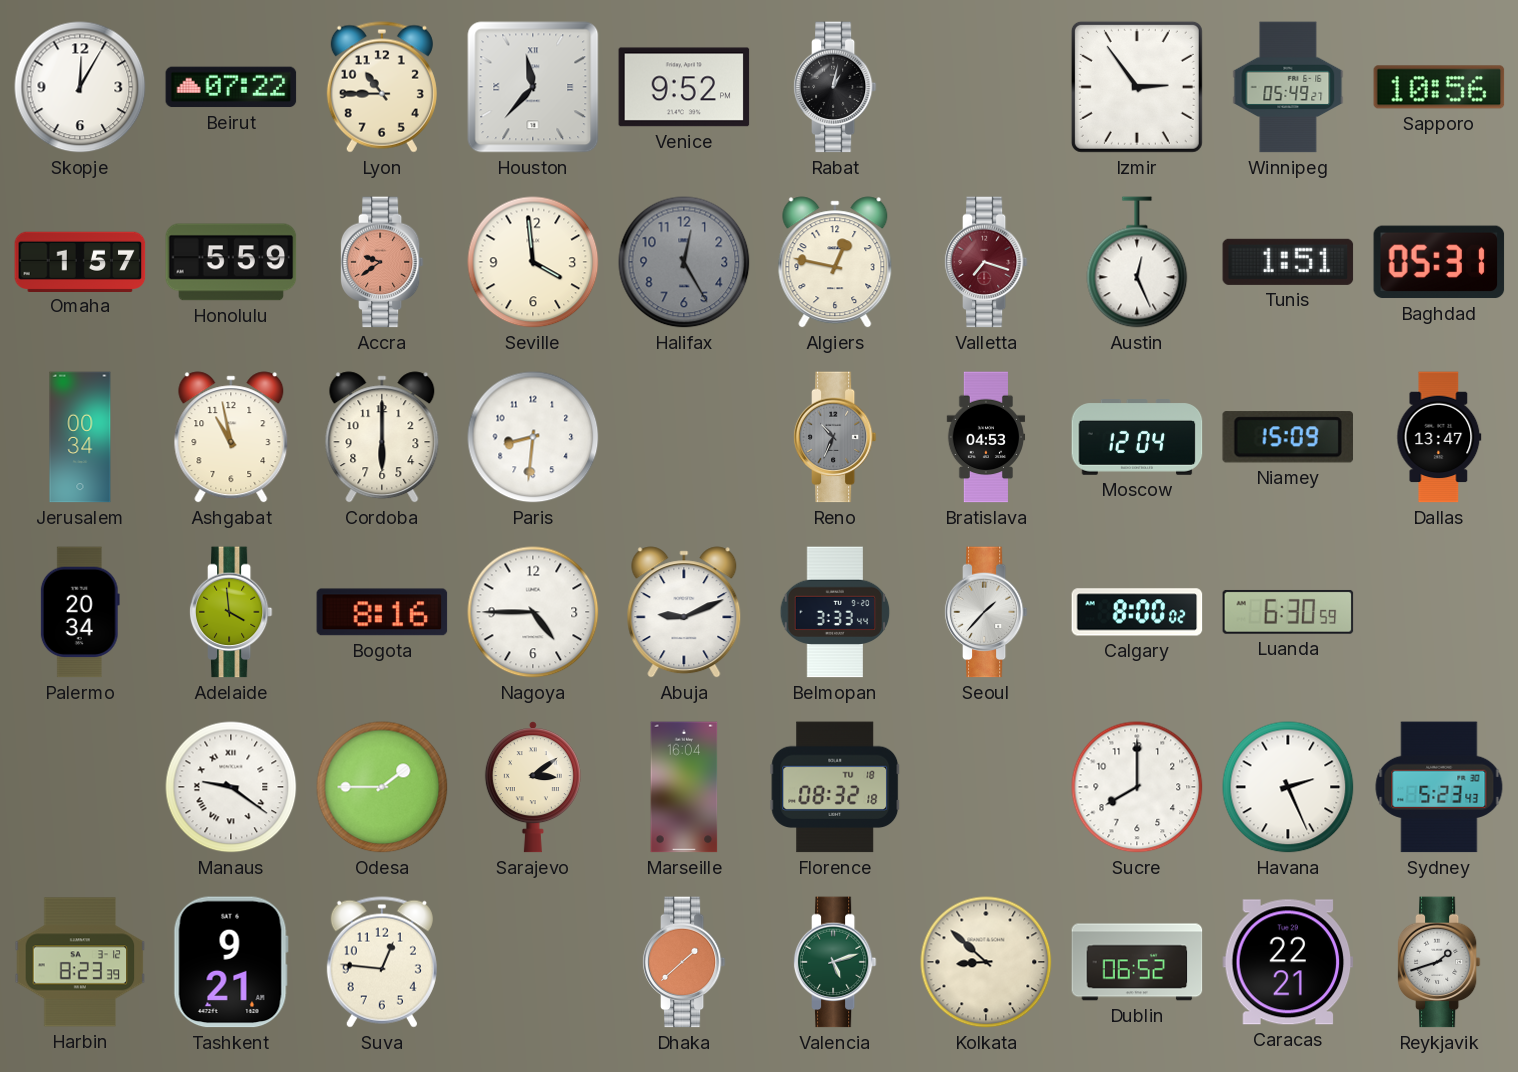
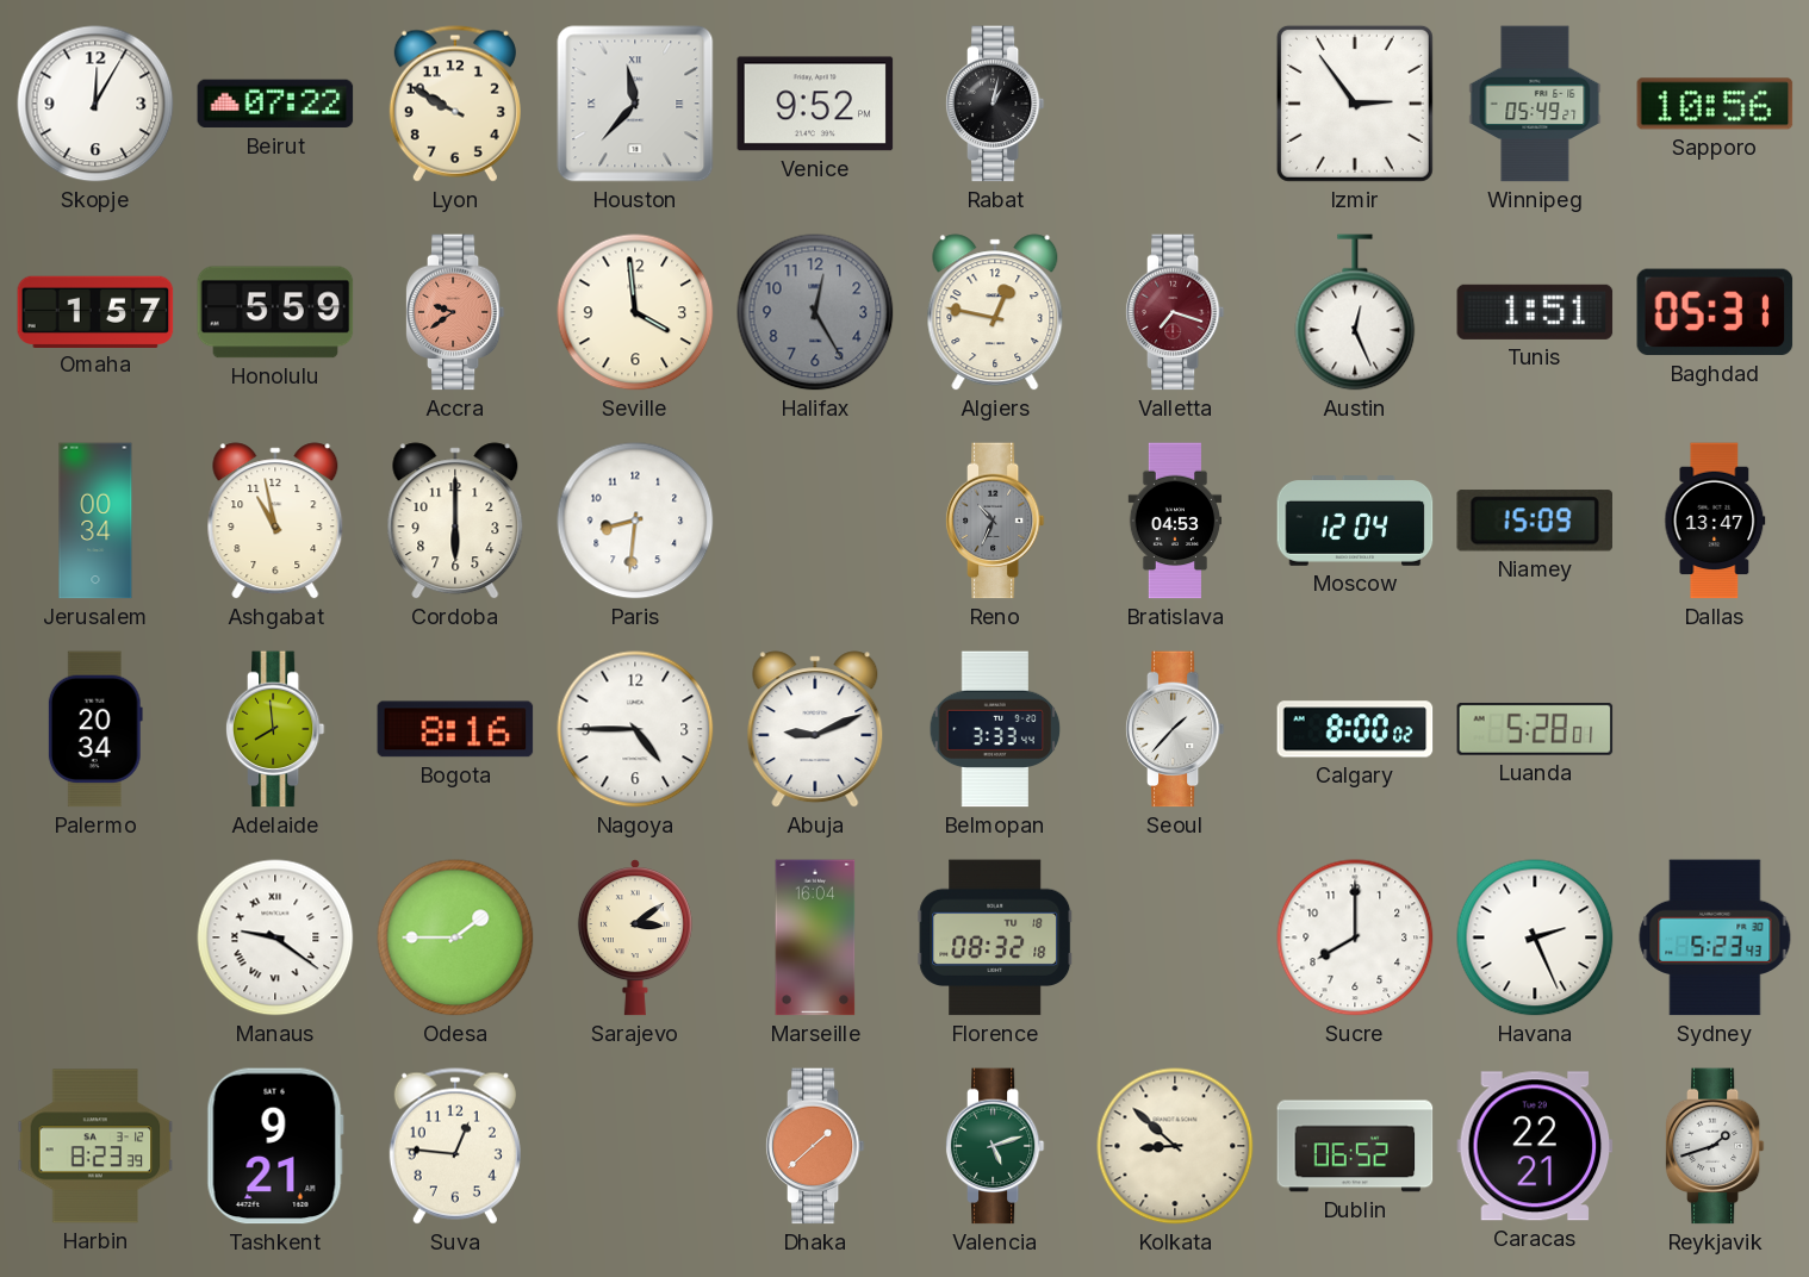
Lyon: 10:45 -> 9:50
Adelaide: 3:59 -> 7:59
Luanda: 6:30 -> 5:28
